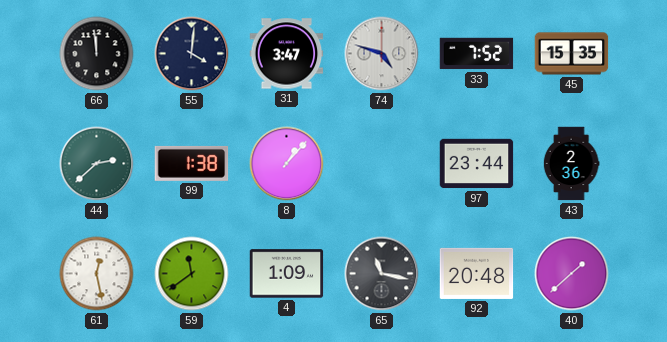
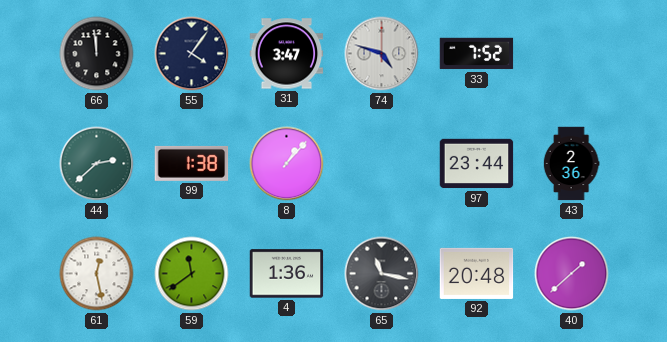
55: 4:01 -> 4:06
45: 15:35 -> none
4: 1:09 -> 1:36
